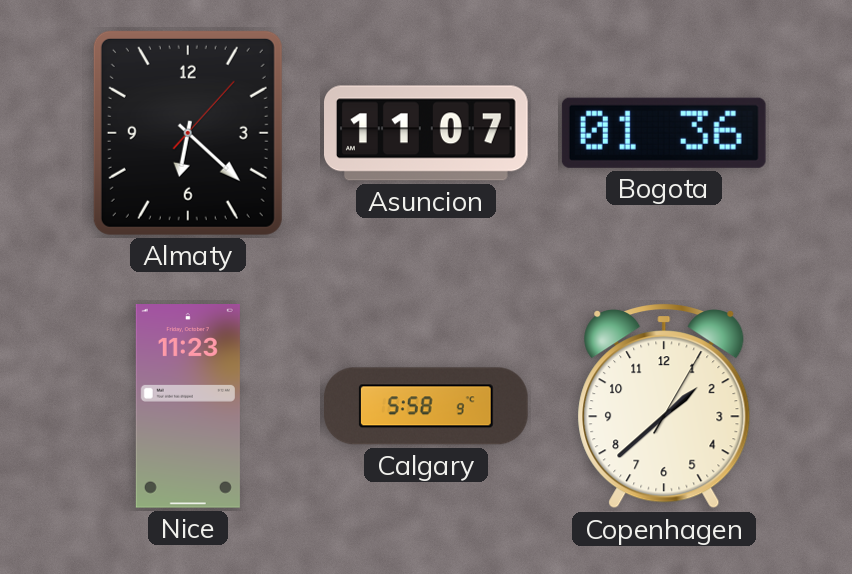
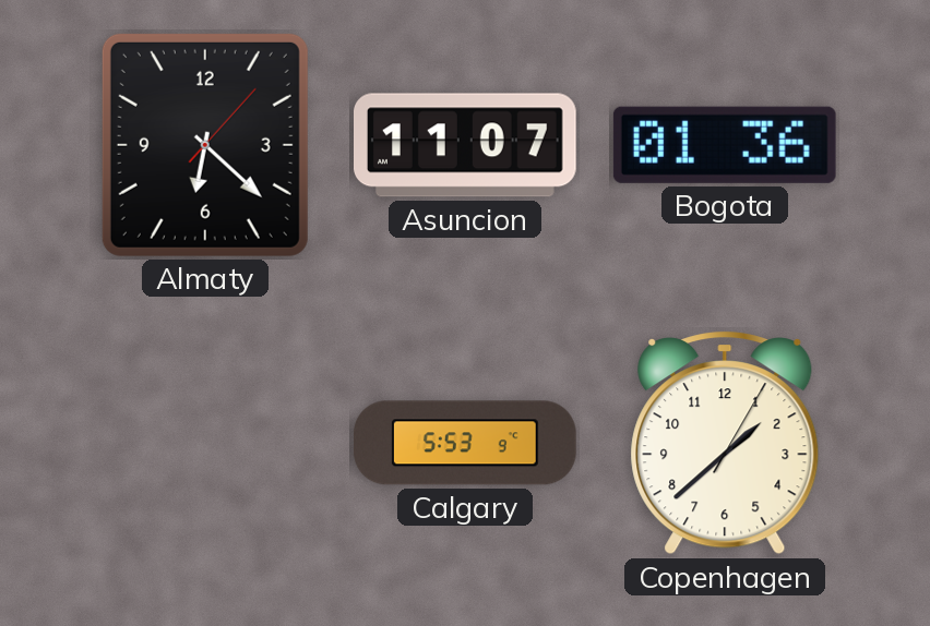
Nice: 11:23 -> none
Calgary: 5:58 -> 5:53
